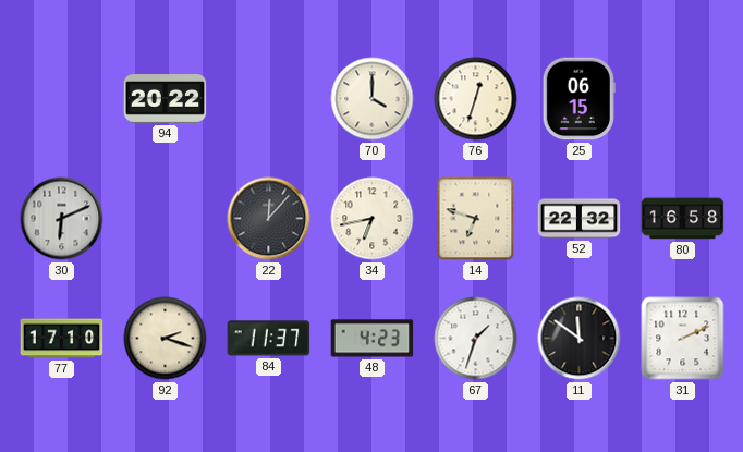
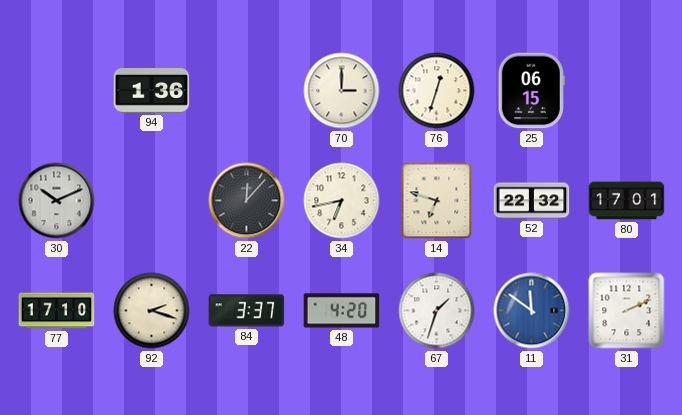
94: 20:22 -> 1:36
70: 4:00 -> 3:00
30: 6:11 -> 10:11
80: 16:58 -> 17:01
84: 11:37 -> 3:37
48: 4:23 -> 4:20
11 dial: black -> blue
